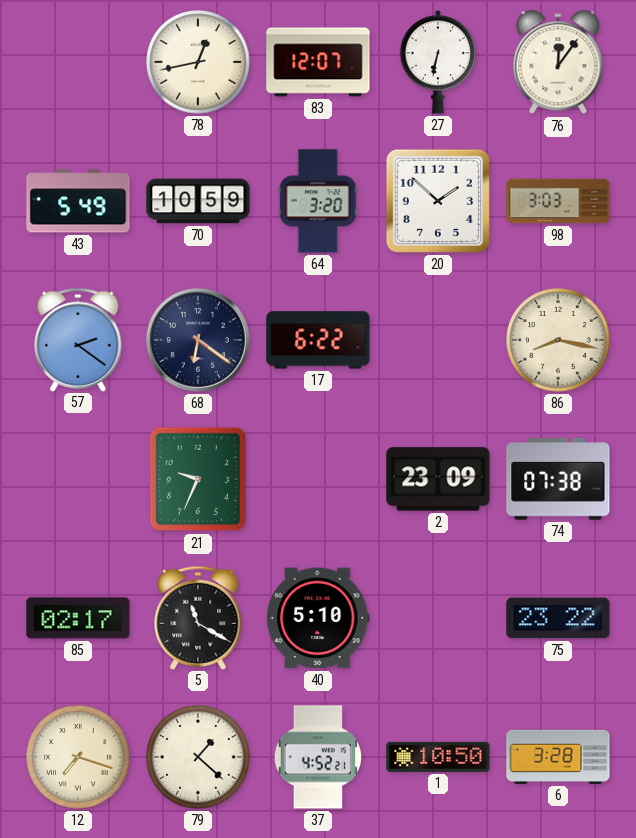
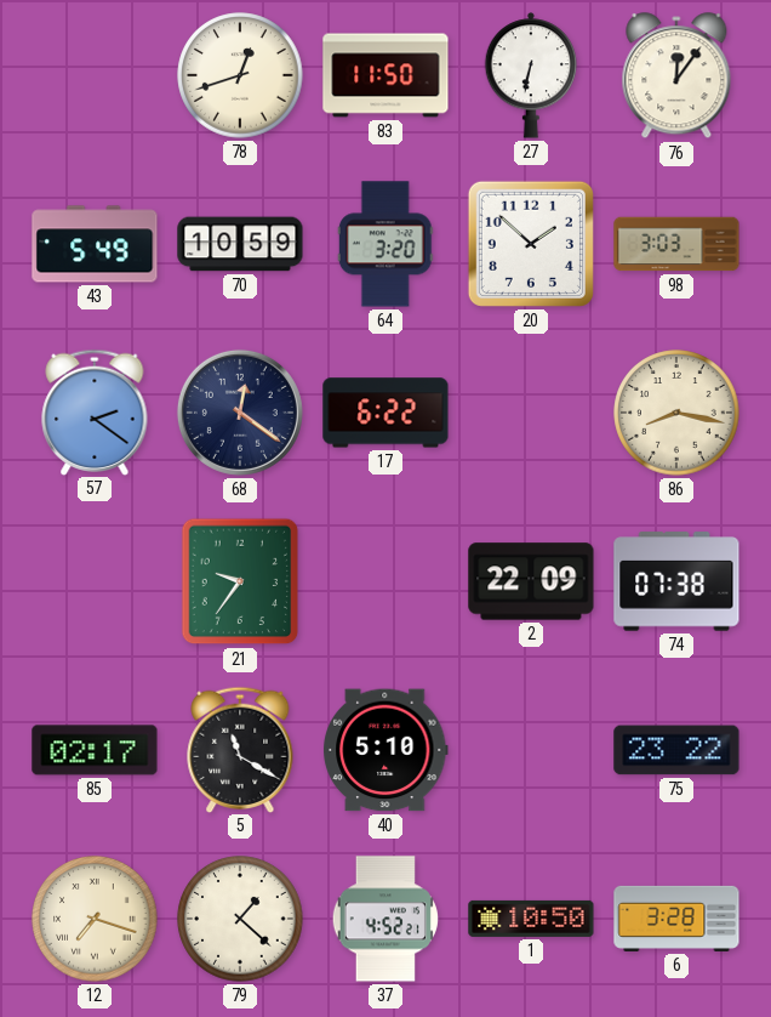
78: 12:43 -> 12:42
83: 12:07 -> 11:50
68: 6:21 -> 12:21
21: 9:34 -> 9:36
2: 23:09 -> 22:09
